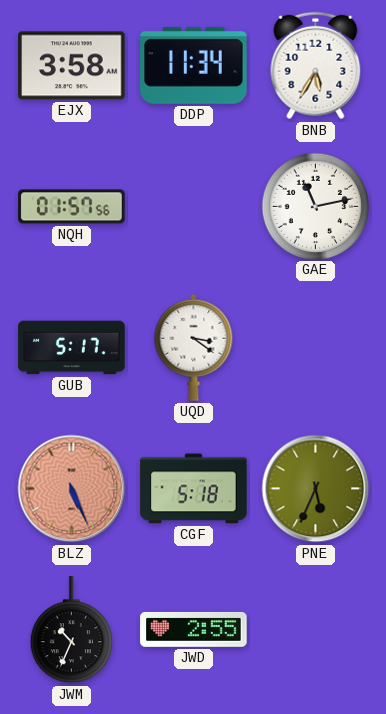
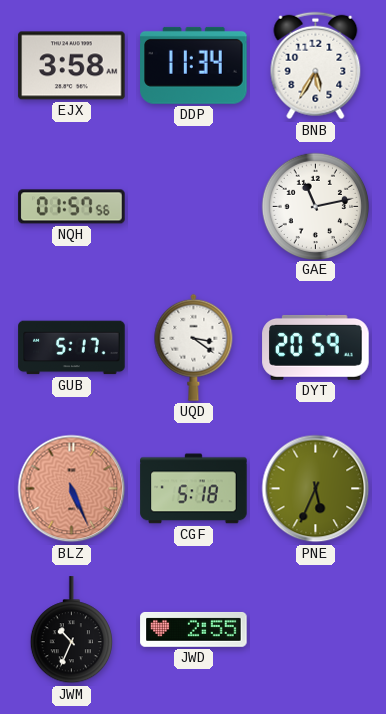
DYT: none -> 20:59
